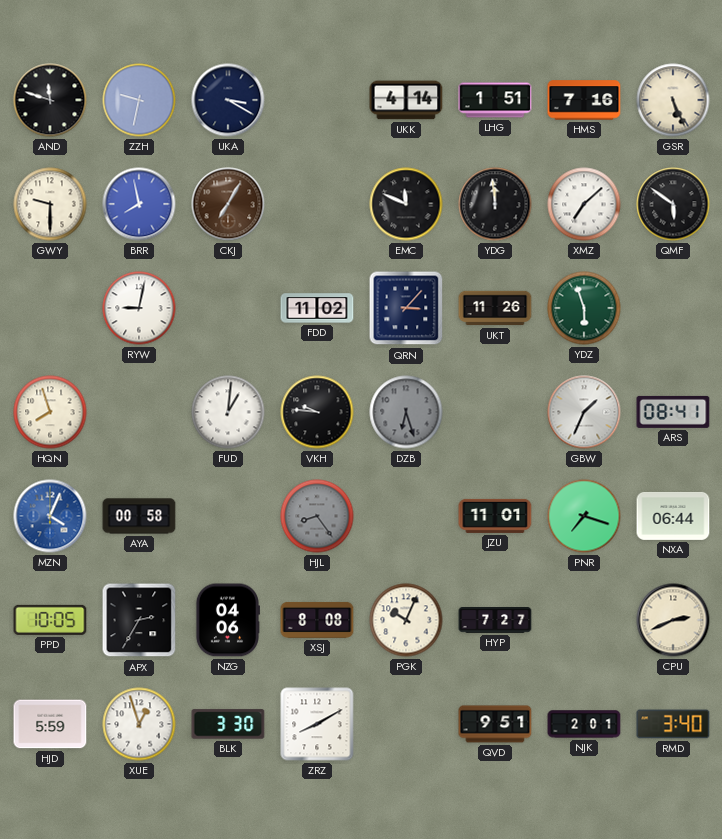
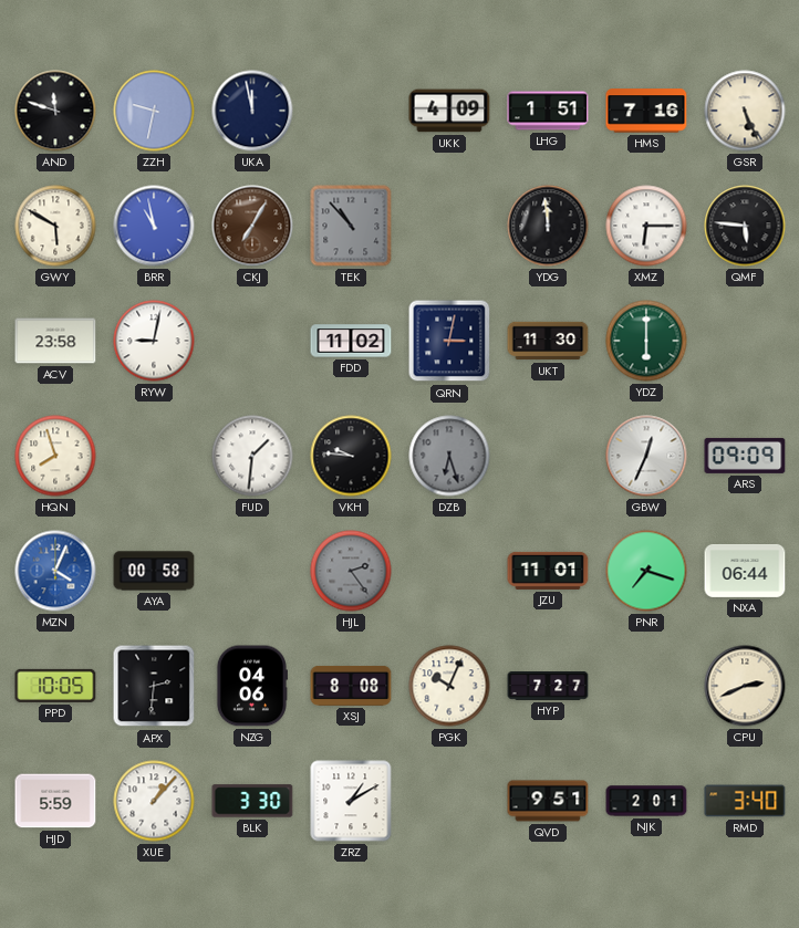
UKA: 3:20 -> 11:58
UKK: 4:14 -> 4:09
GWY: 9:30 -> 5:50
BRR: 7:58 -> 10:58
TEK: none -> 10:53
EMC: 11:49 -> none
XMZ: 7:08 -> 6:15
QMF: 5:51 -> 5:46
ACV: none -> 23:58
QRN: 3:07 -> 3:02
UKT: 11:26 -> 11:30
YDZ: 5:57 -> 6:00
FUD: 1:01 -> 1:31
GBW: 1:34 -> 12:34
ARS: 08:41 -> 09:09
HJL: 8:24 -> 2:24
APX: 2:35 -> 2:31
XUE: 12:57 -> 1:07
ZRZ: 8:10 -> 1:10
